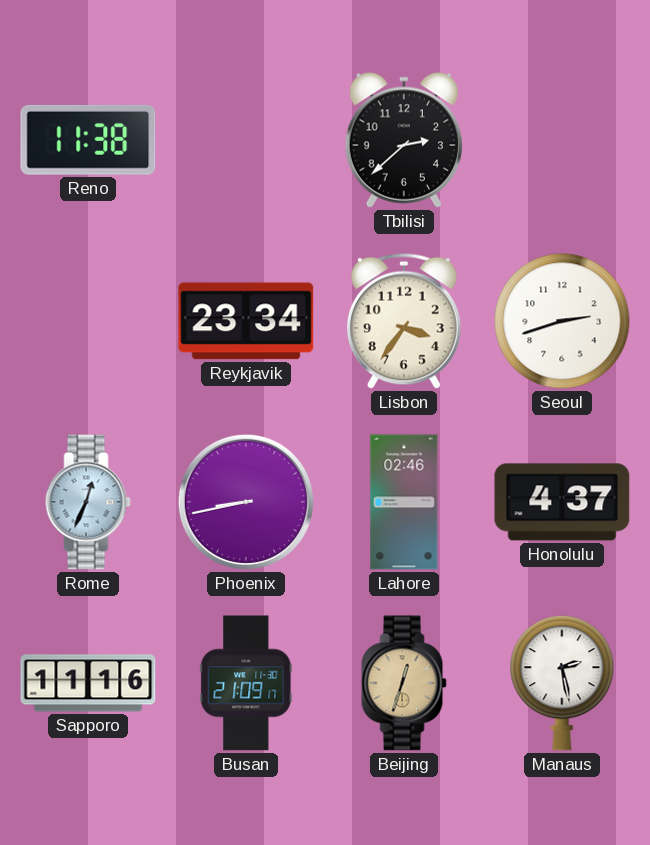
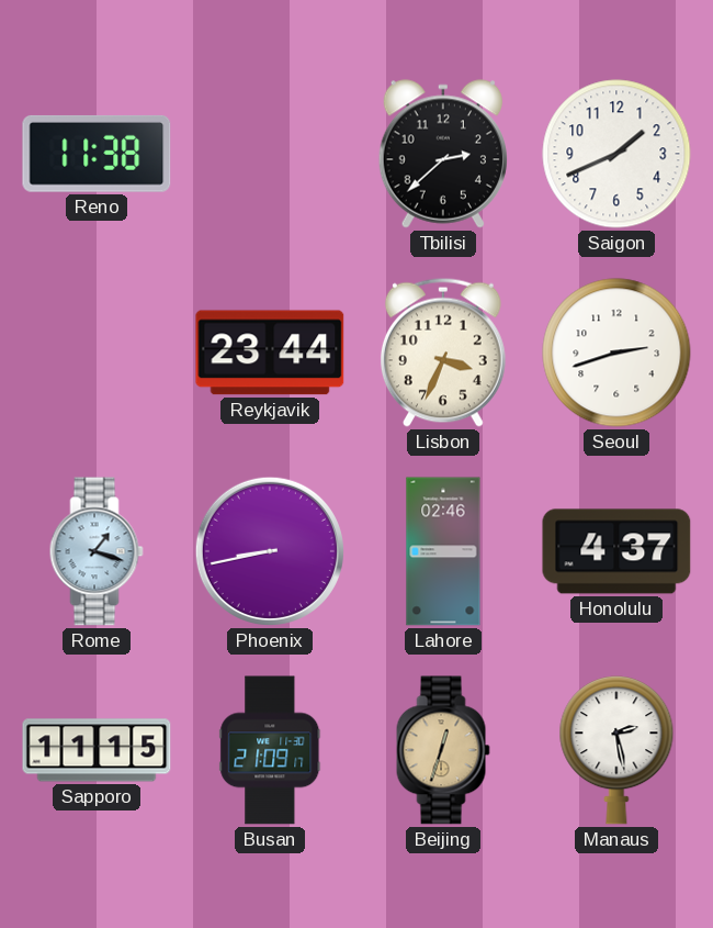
Saigon: none -> 1:41
Reykjavik: 23:34 -> 23:44
Lisbon: 3:36 -> 3:34
Rome: 12:34 -> 1:18
Sapporo: 11:16 -> 11:15
